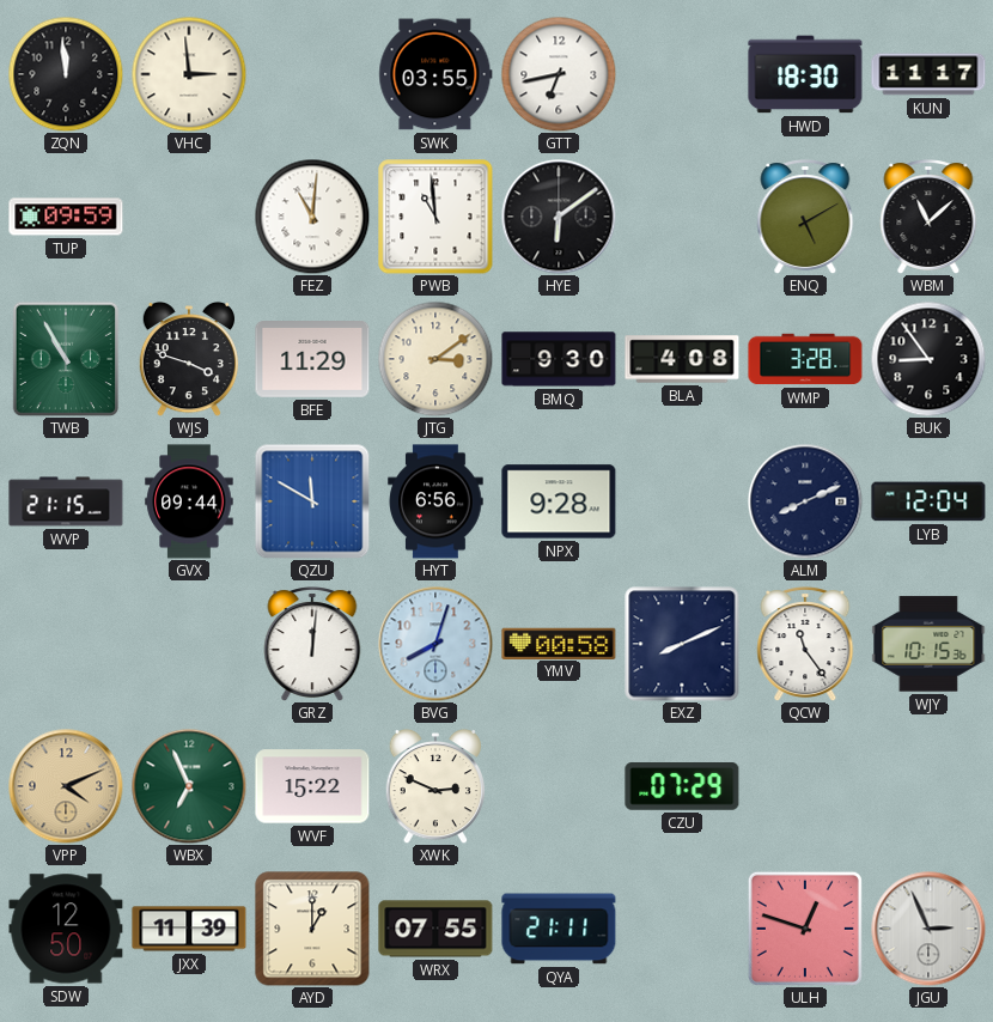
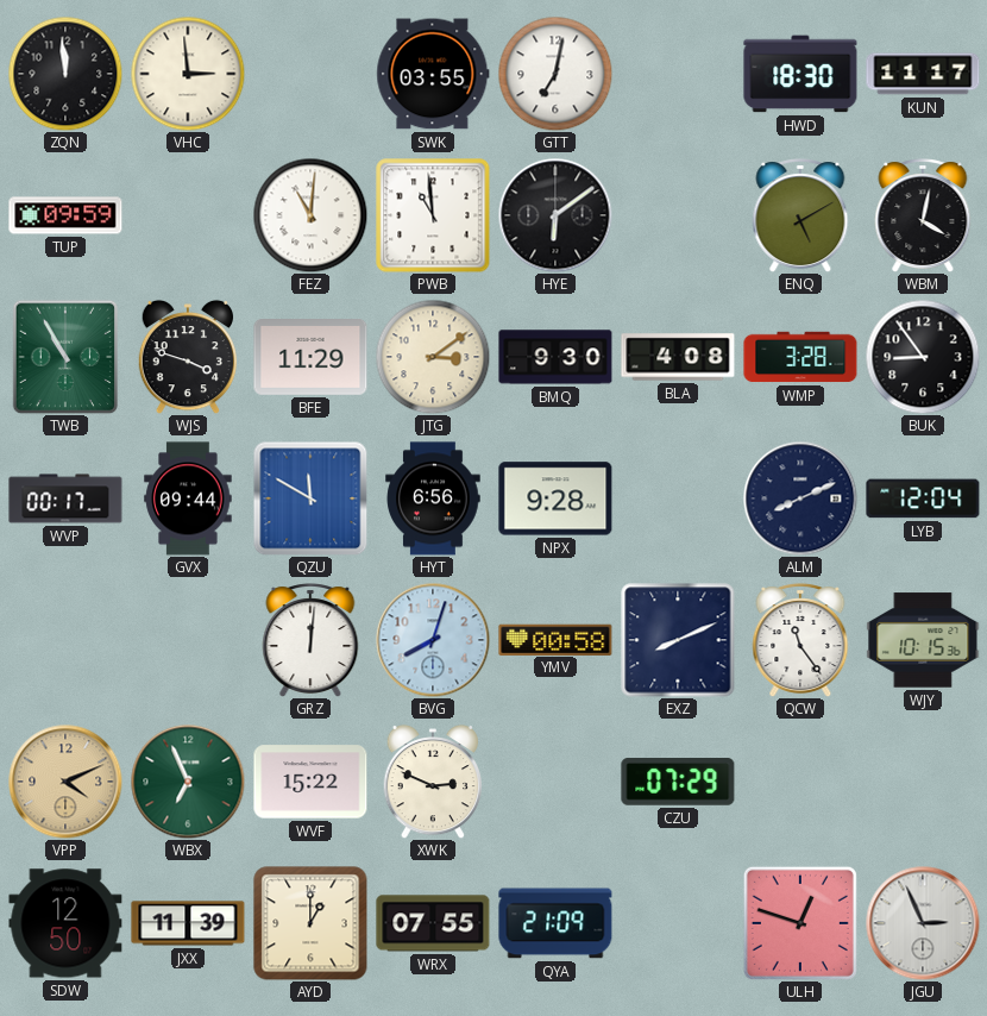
GTT: 6:43 -> 7:02
WBM: 11:08 -> 4:02
WVP: 21:15 -> 00:17
QYA: 21:11 -> 21:09
